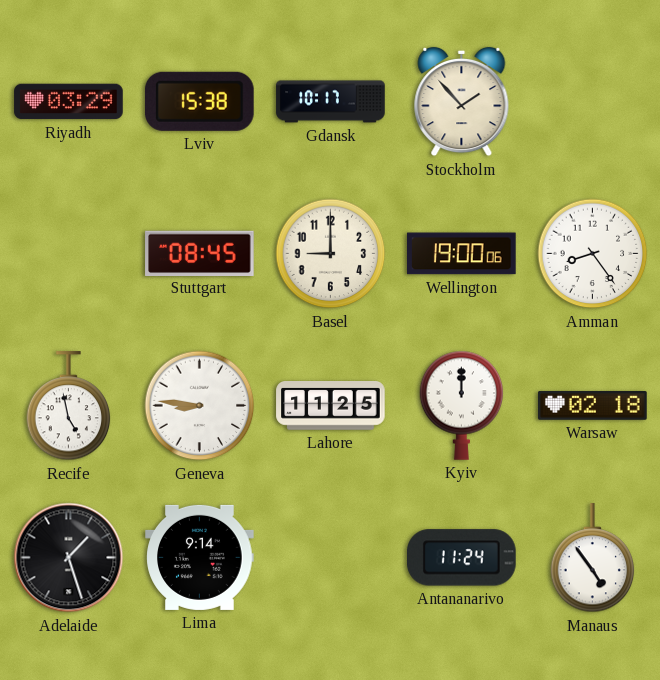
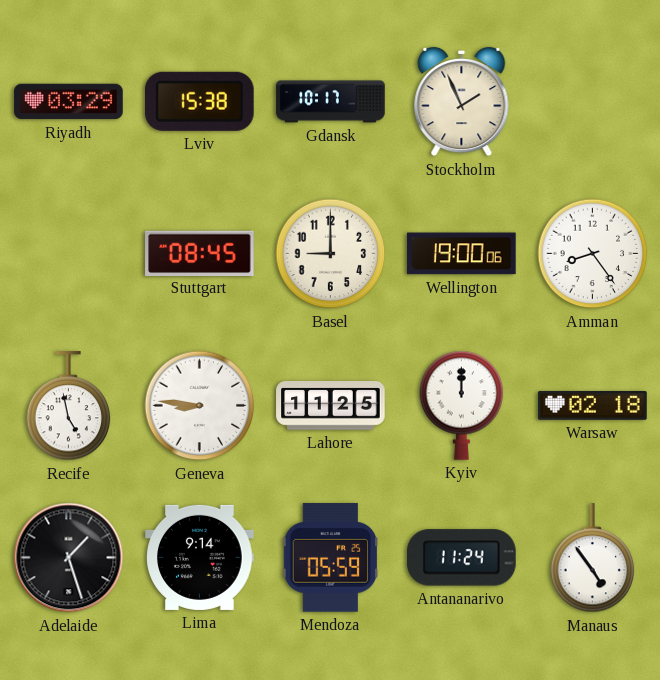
Stockholm: 1:53 -> 1:56
Mendoza: none -> 05:59
